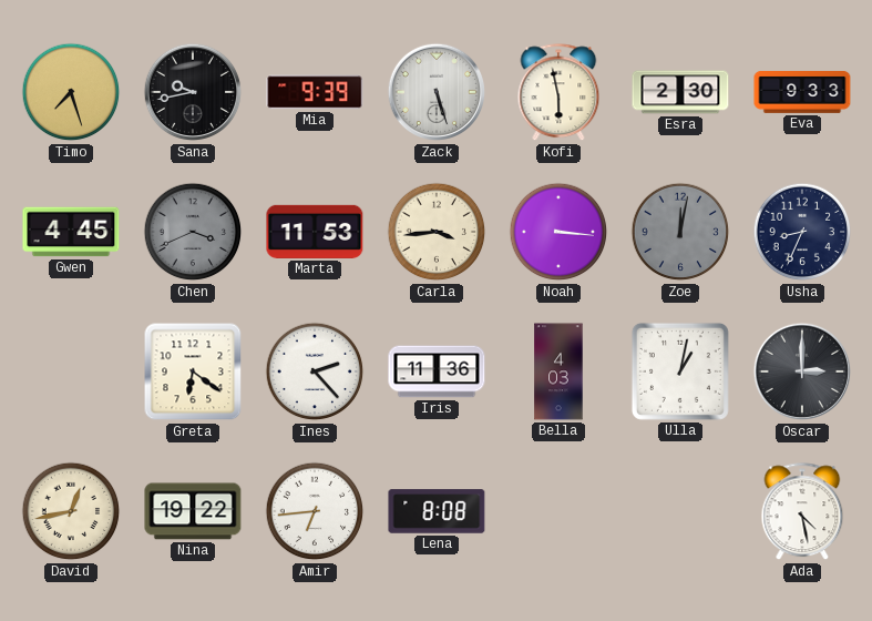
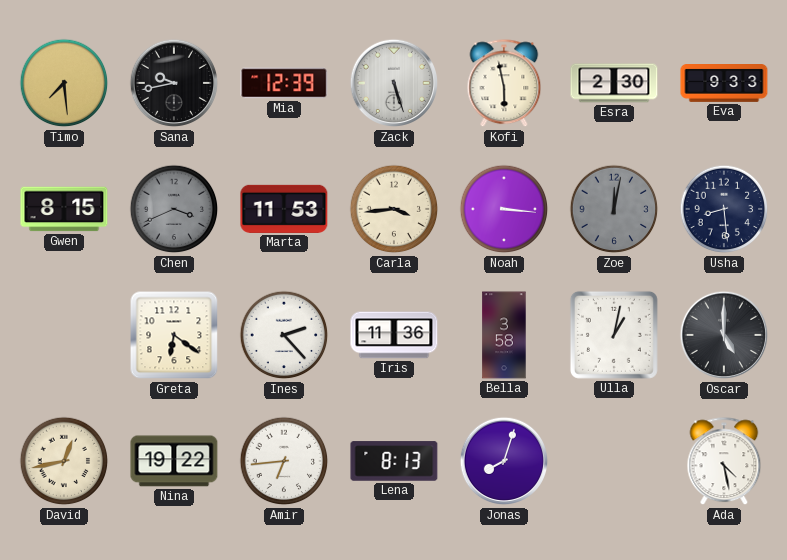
Timo: 7:27 -> 7:29
Mia: 9:39 -> 12:39
Gwen: 4:45 -> 8:15
Usha: 8:34 -> 8:29
Bella: 4:03 -> 3:58
Oscar: 3:00 -> 5:00
Lena: 8:08 -> 8:13
Jonas: none -> 8:03
